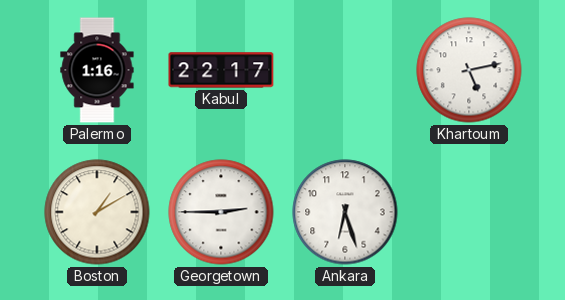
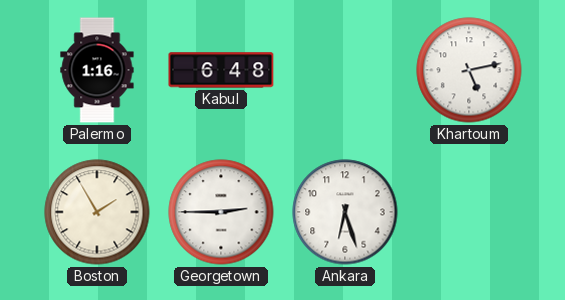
Kabul: 22:17 -> 6:48
Boston: 1:10 -> 1:55
